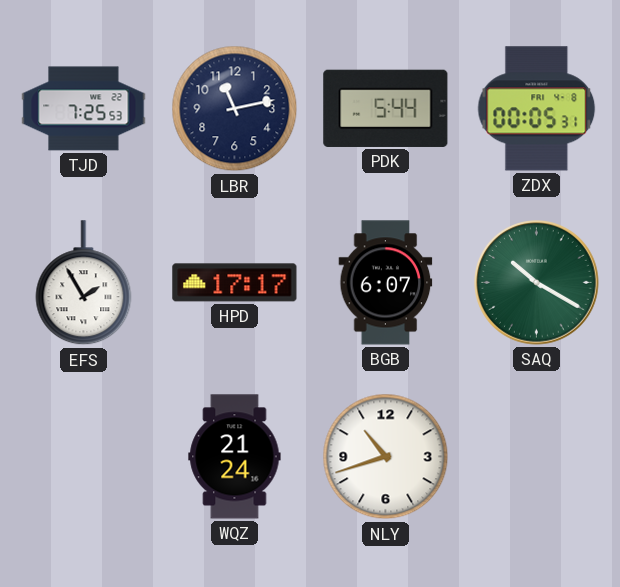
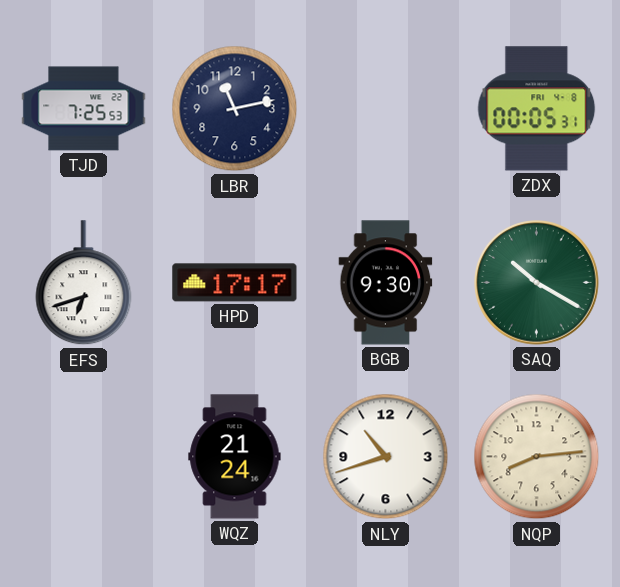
PDK: 5:44 -> none
EFS: 1:55 -> 6:42
BGB: 6:07 -> 9:30
NQP: none -> 8:14
